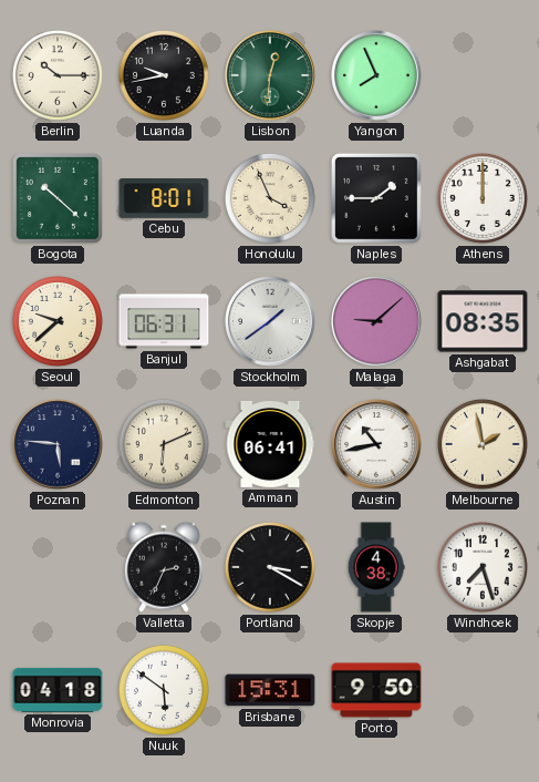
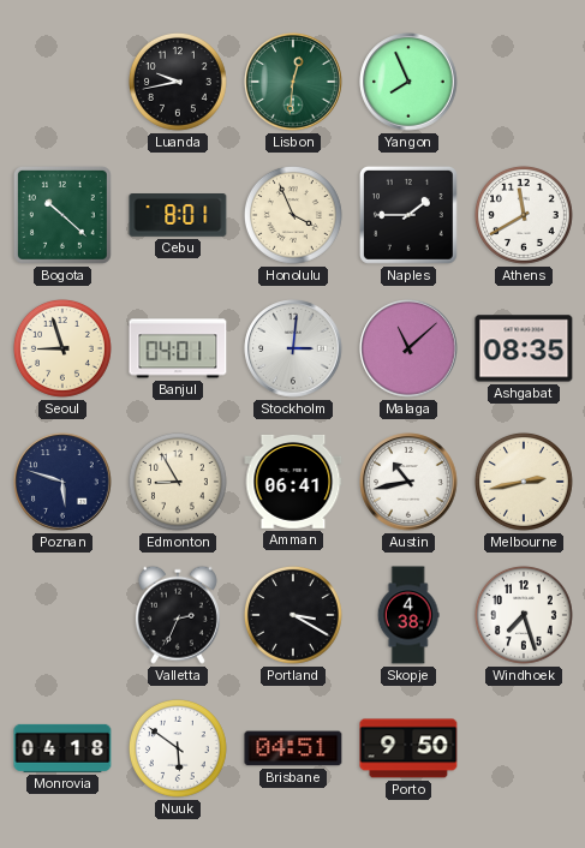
Berlin: 10:15 -> none
Athens: 12:00 -> 11:40
Seoul: 9:38 -> 8:57
Banjul: 06:31 -> 04:01
Stockholm: 1:39 -> 3:01
Malaga: 9:08 -> 11:08
Poznan: 5:46 -> 5:48
Edmonton: 6:11 -> 8:55
Melbourne: 1:58 -> 2:43
Brisbane: 15:31 -> 04:51
